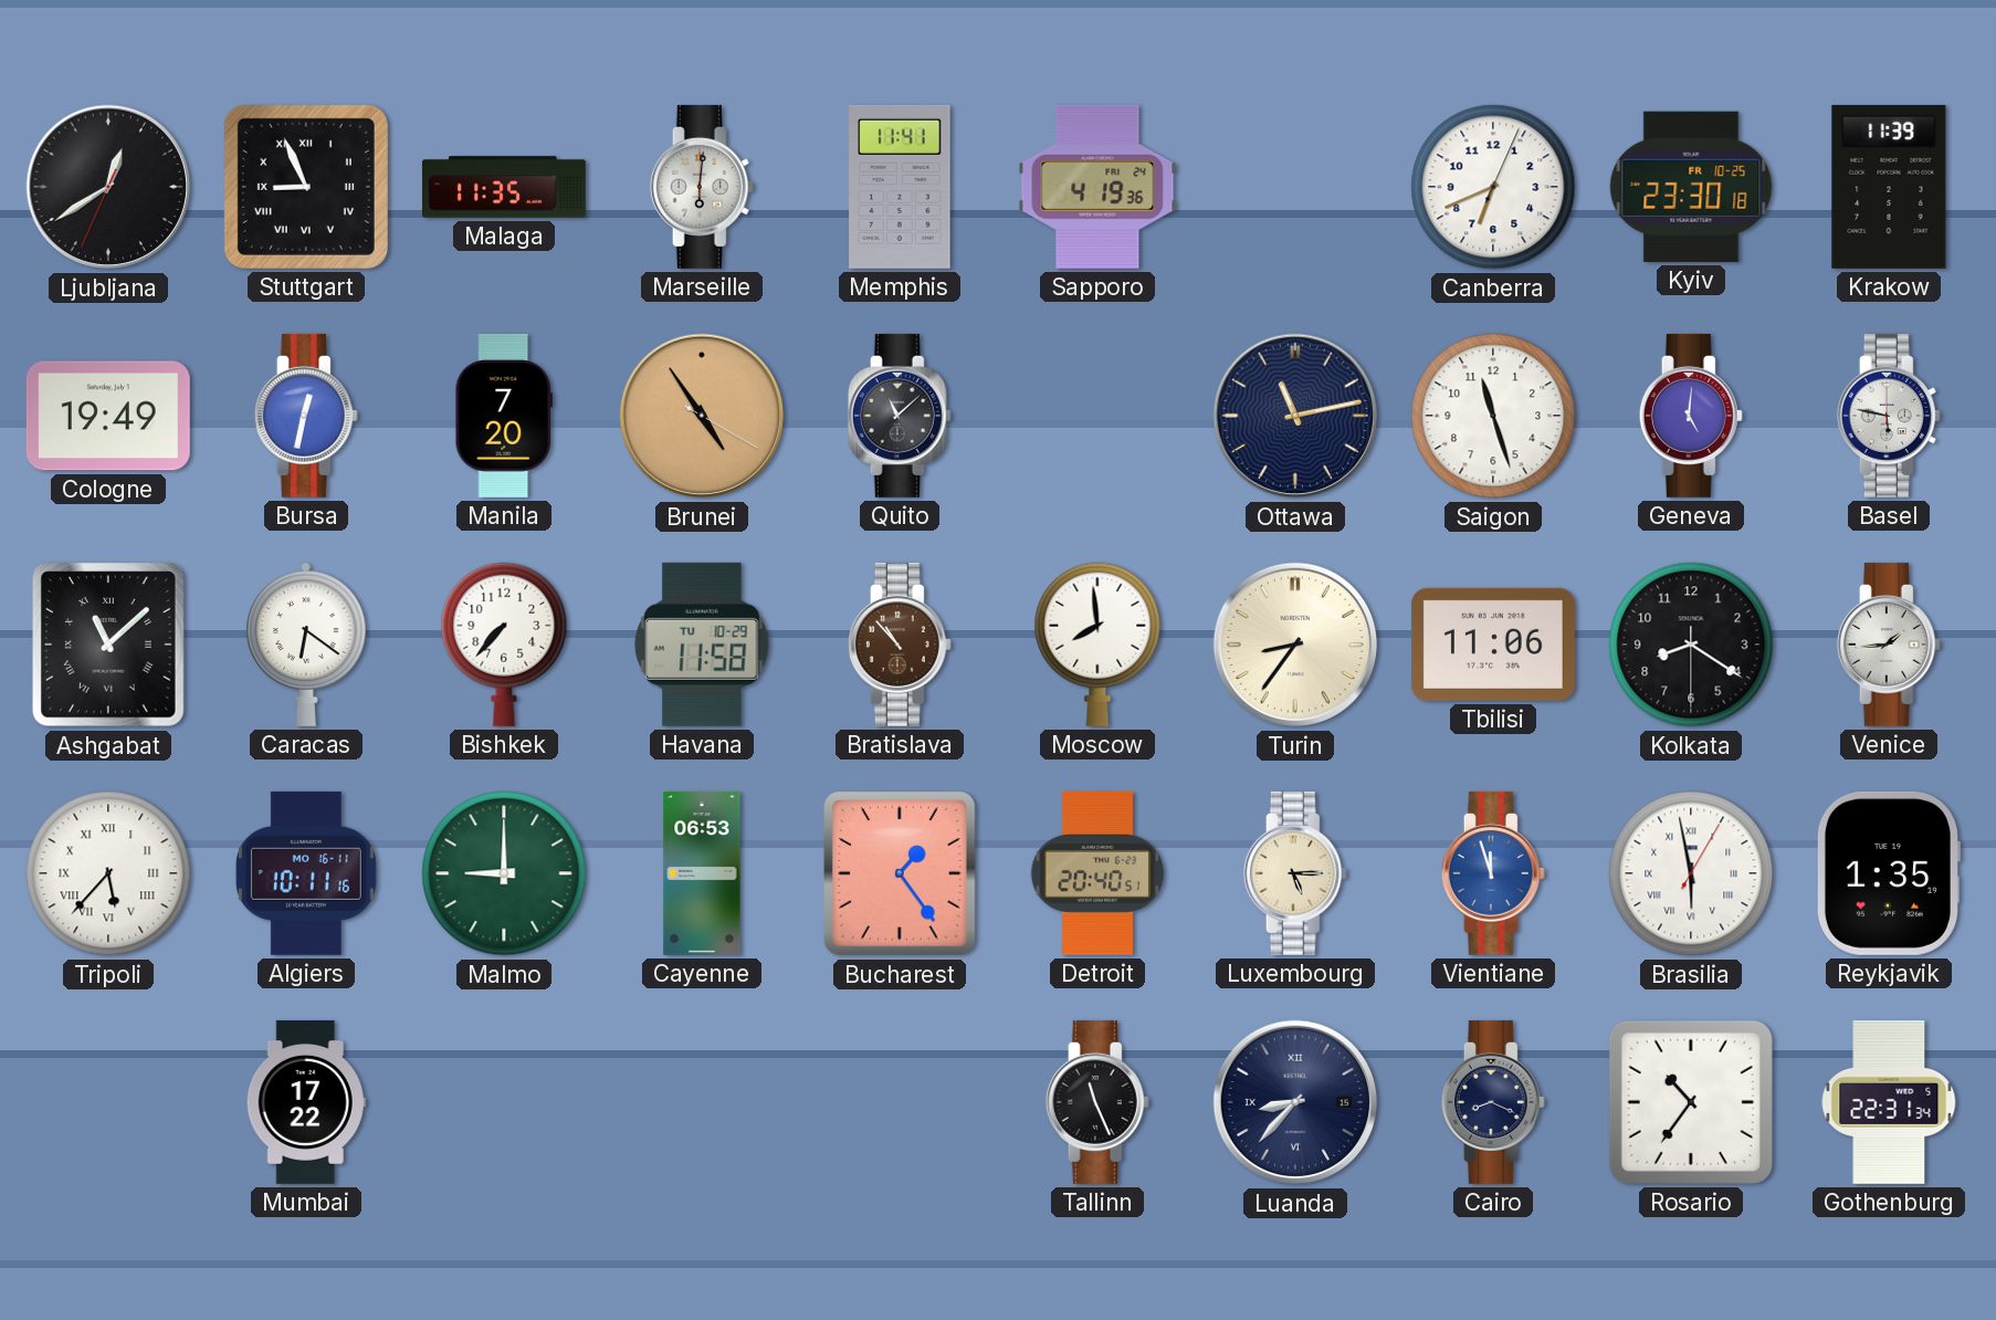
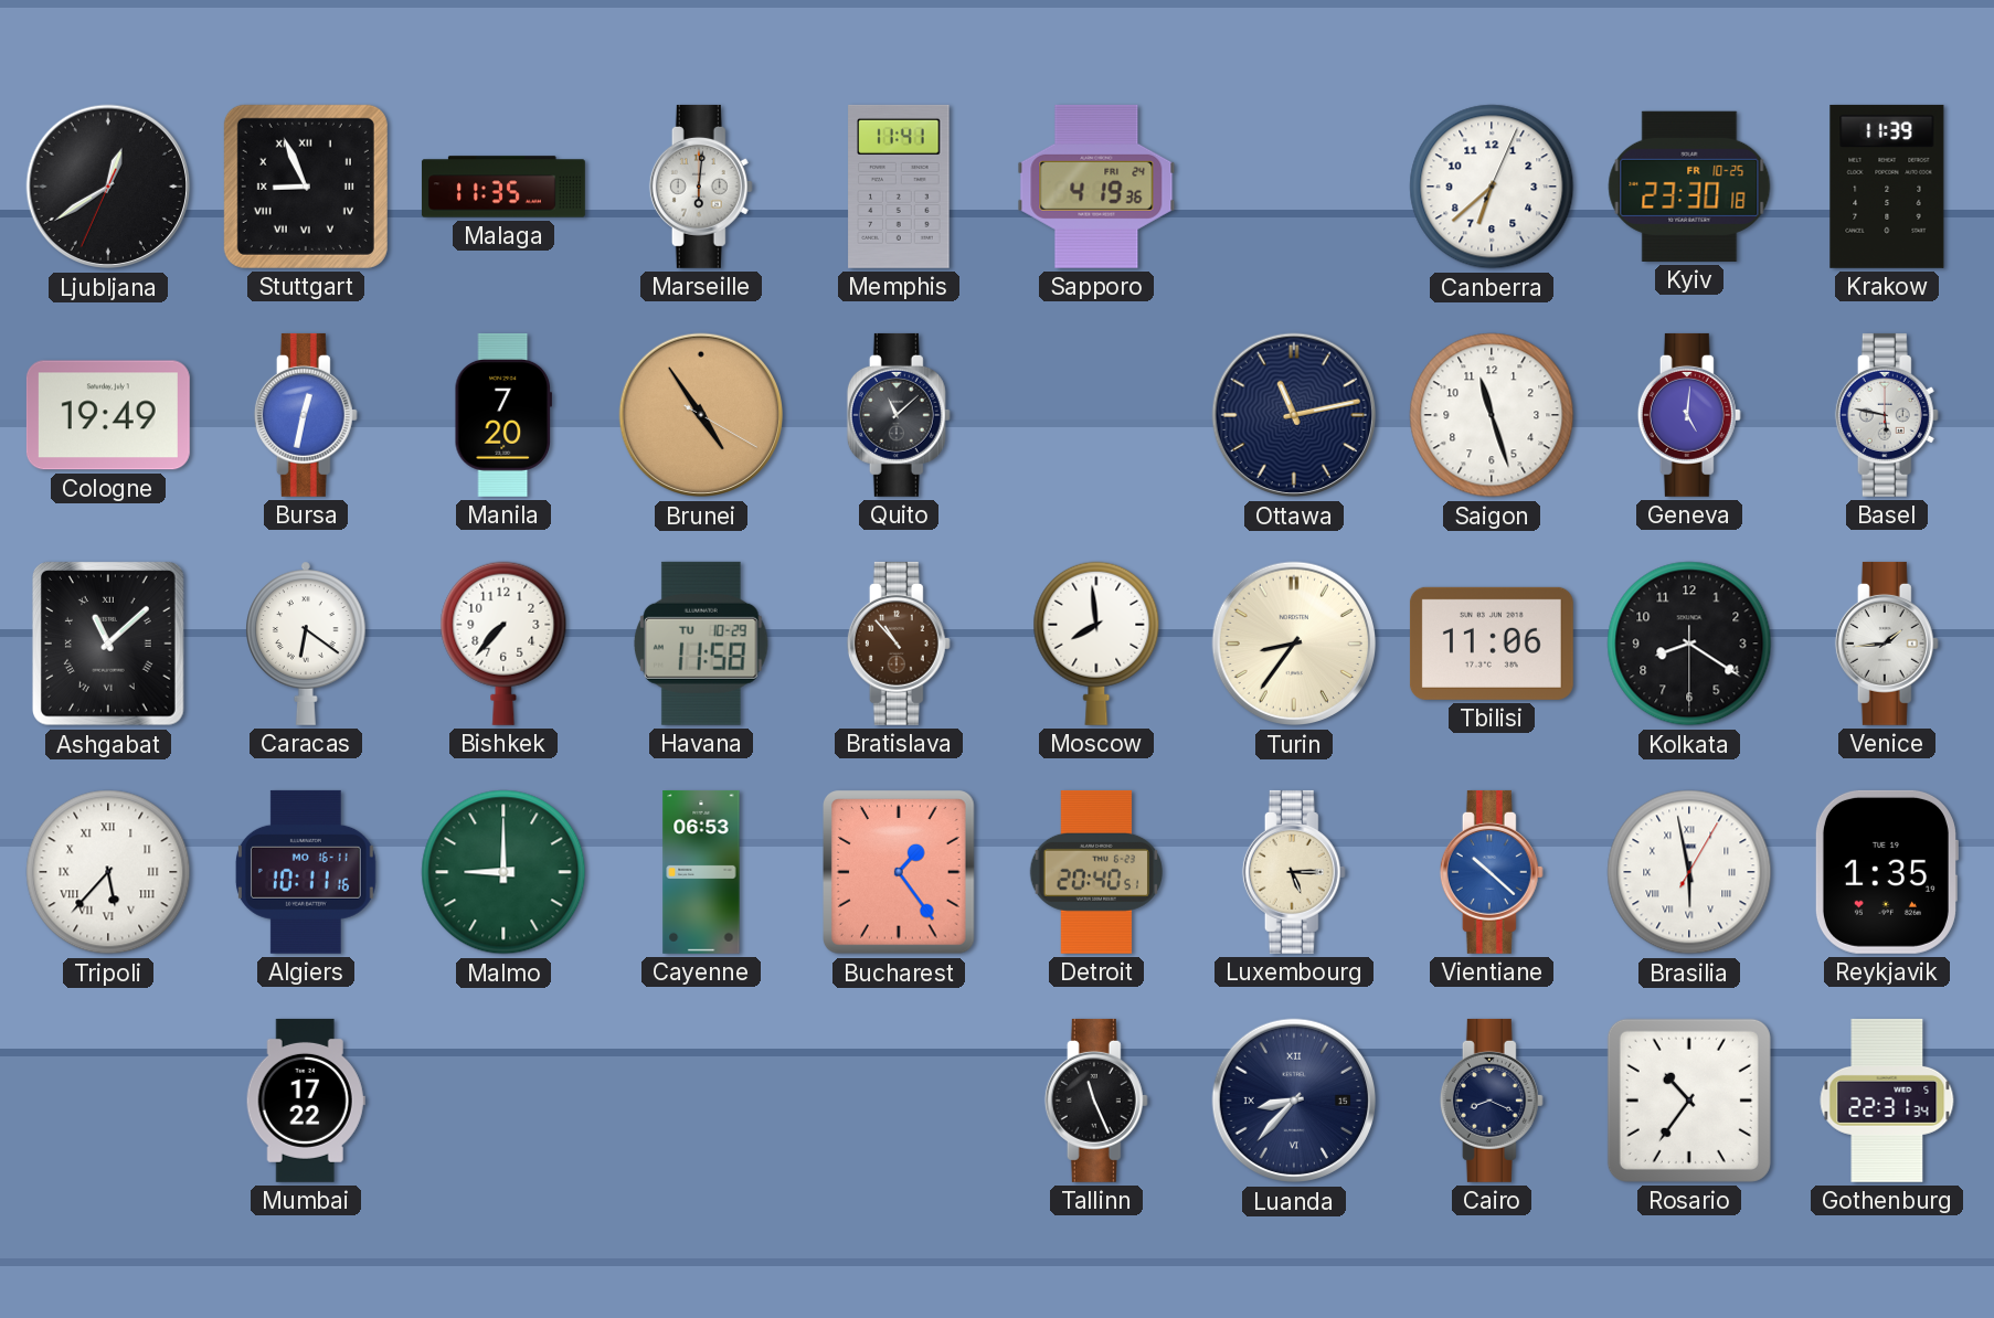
Canberra: 6:41 -> 6:38
Vientiane: 11:57 -> 10:22
